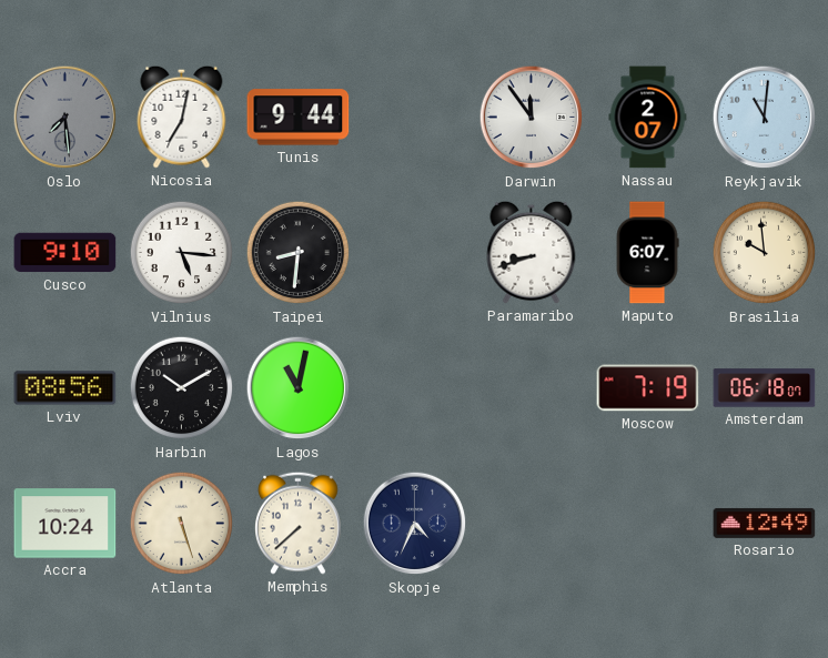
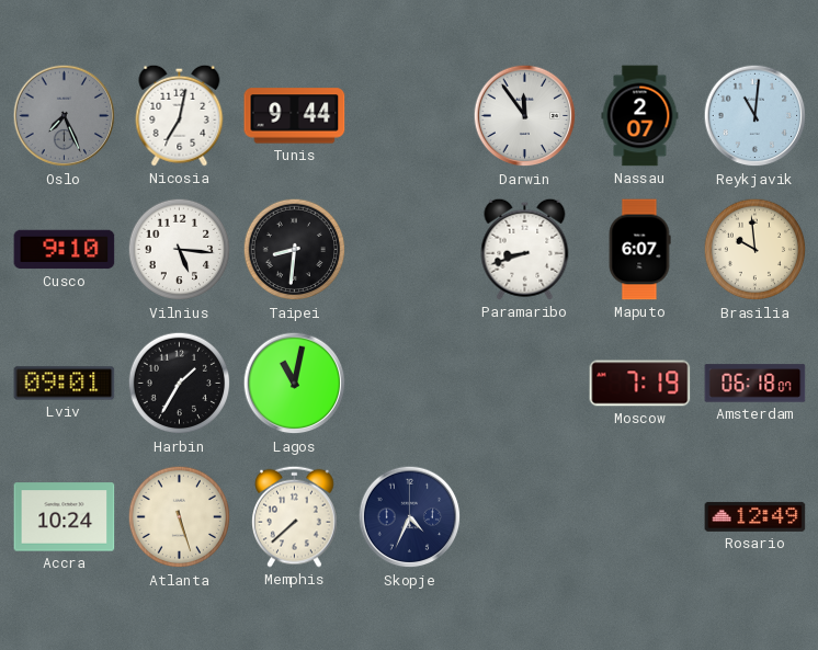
Oslo: 7:29 -> 7:26
Lviv: 08:56 -> 09:01
Harbin: 10:10 -> 1:35
